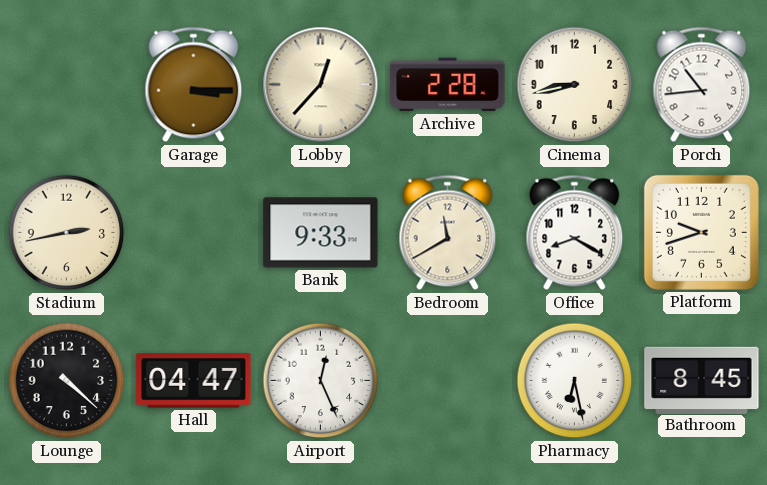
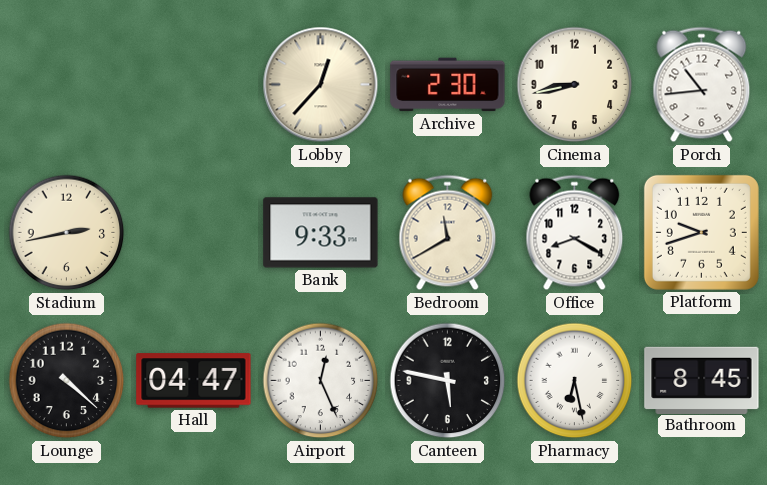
Garage: 3:15 -> none
Archive: 2:28 -> 2:30
Canteen: none -> 5:47
